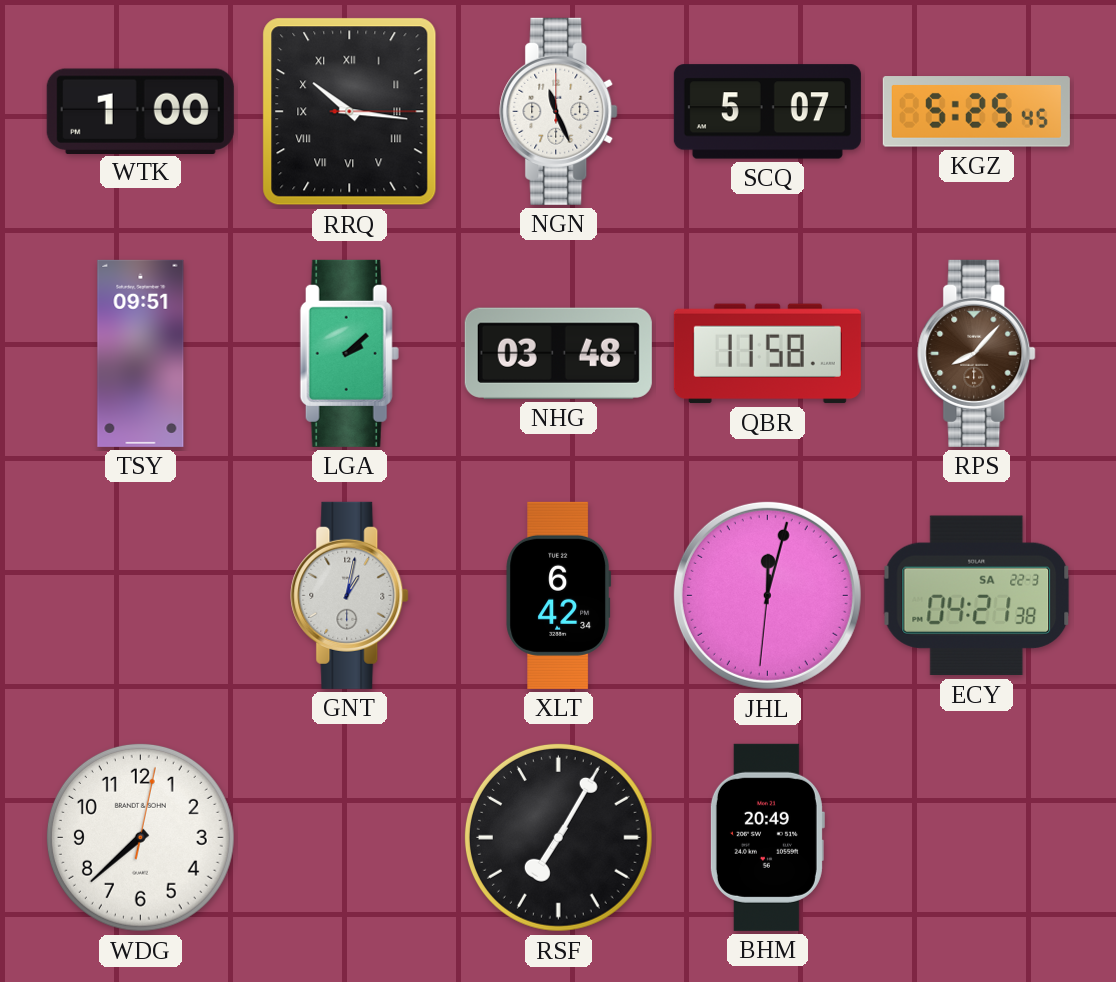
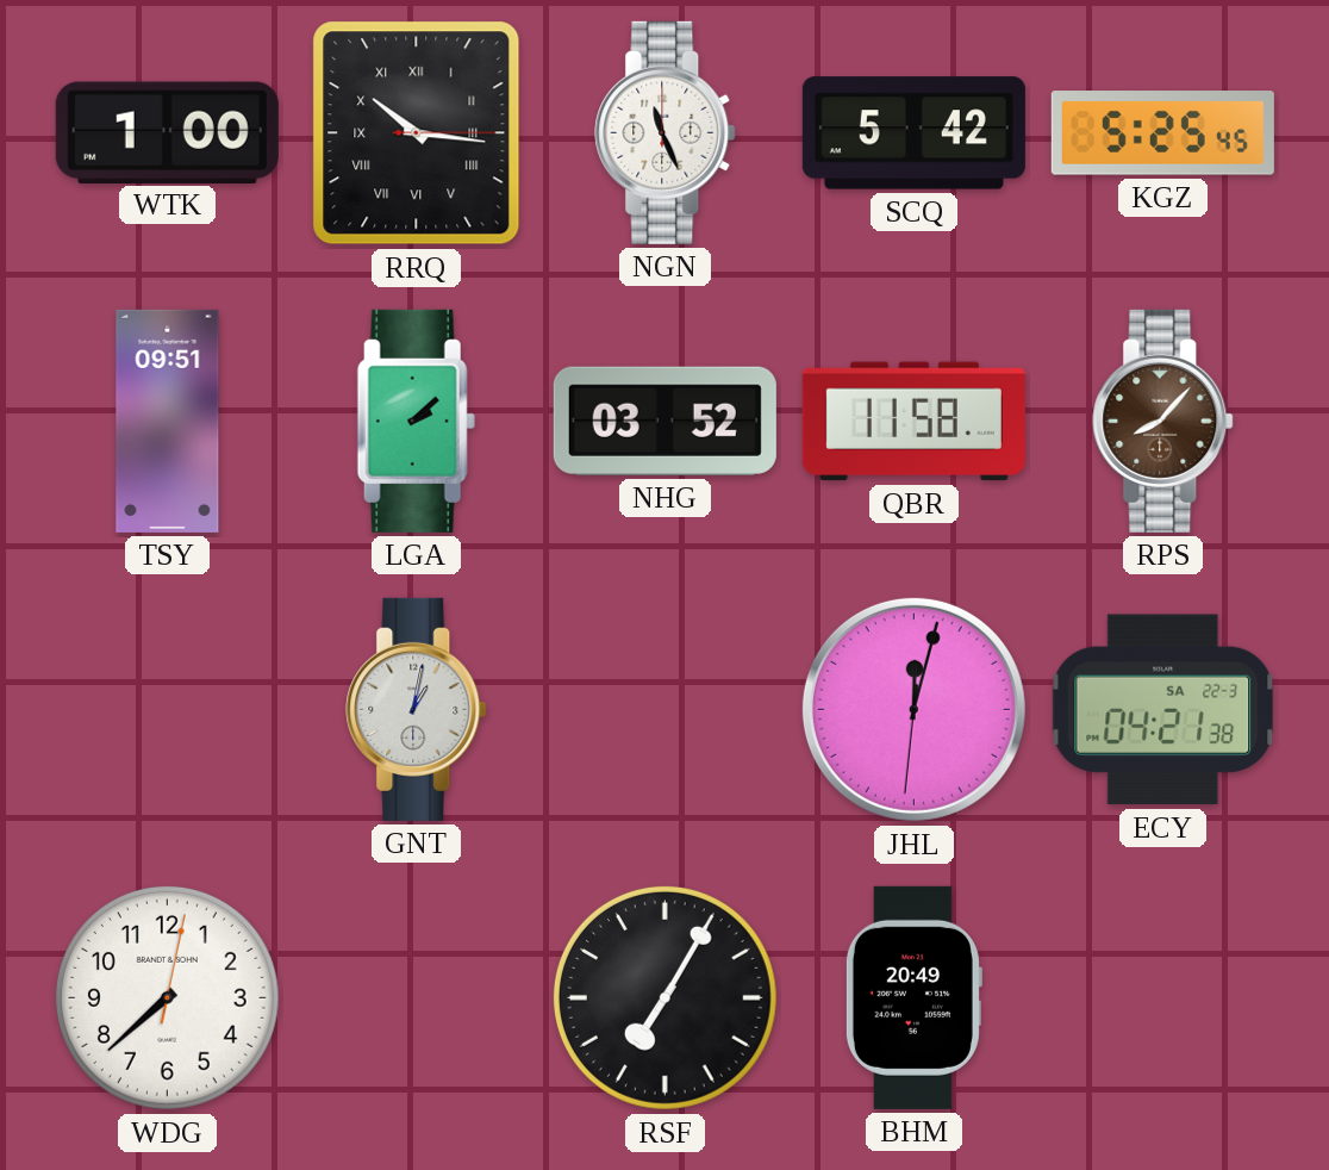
SCQ: 5:07 -> 5:42
NHG: 03:48 -> 03:52
XLT: 6:42 -> none
